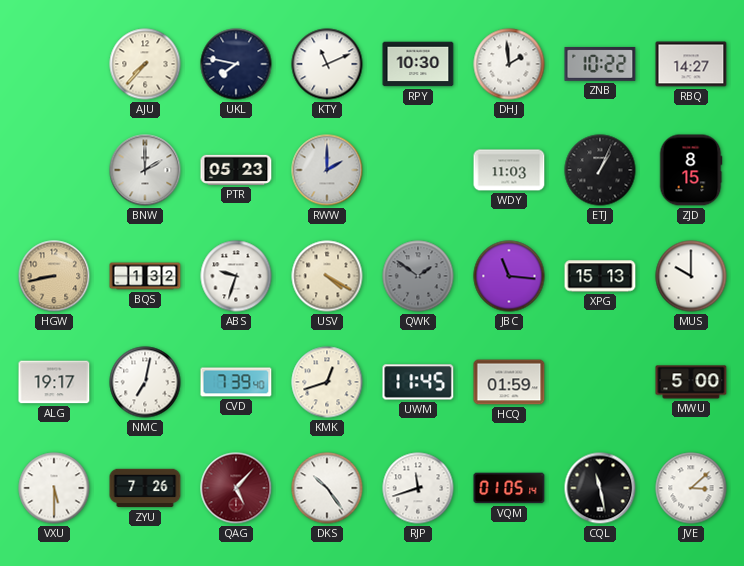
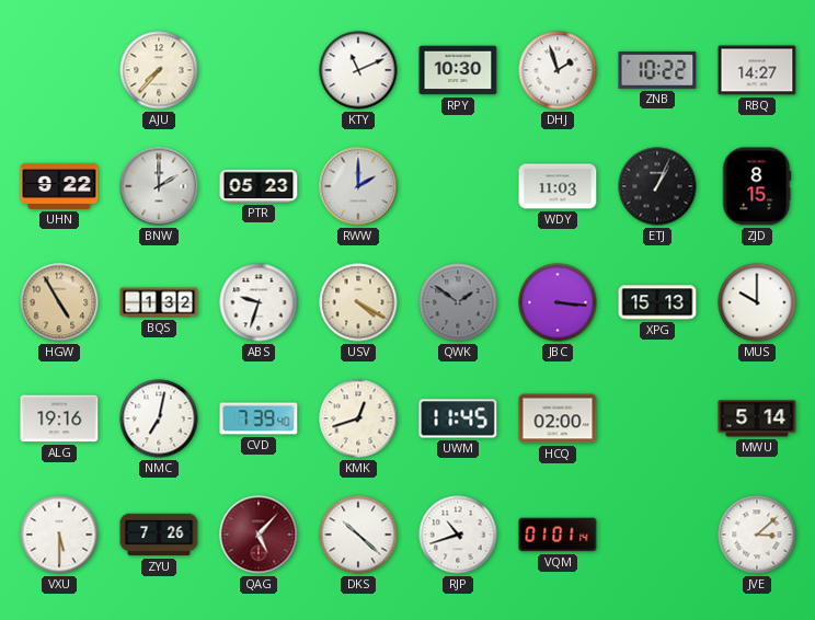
UKL: 7:47 -> none
DHJ: 1:59 -> 1:57
UHN: none -> 9:22
HGW: 8:43 -> 4:55
JBC: 11:16 -> 3:16
ALG: 19:17 -> 19:16
HCQ: 01:59 -> 02:00
MWU: 5:00 -> 5:14
DKS: 10:24 -> 10:22
RJP: 11:42 -> 10:42
VQM: 01:05 -> 01:01
CQL: 11:28 -> none
